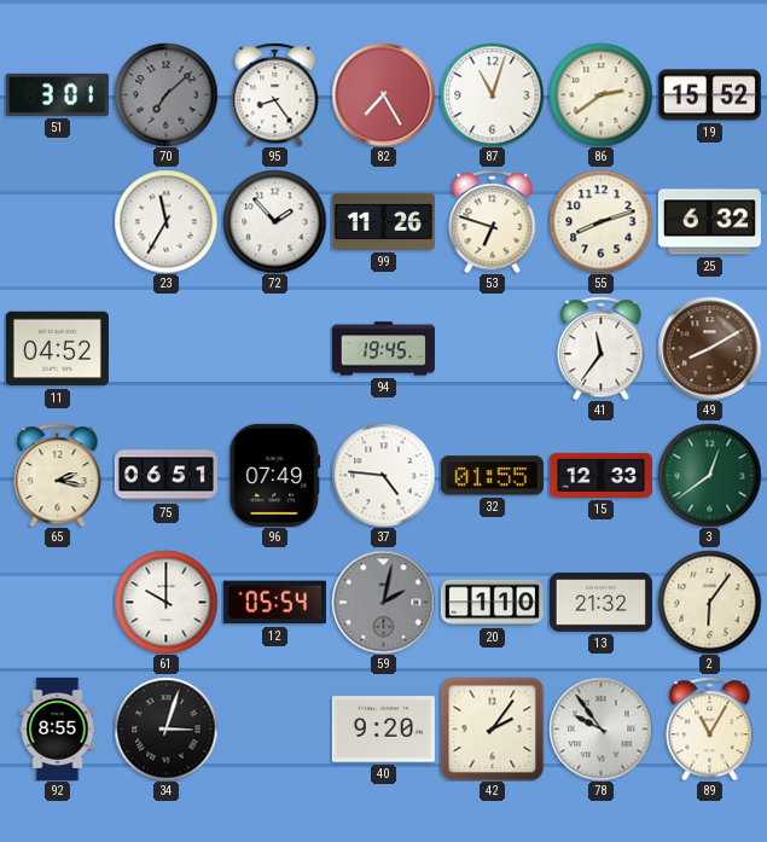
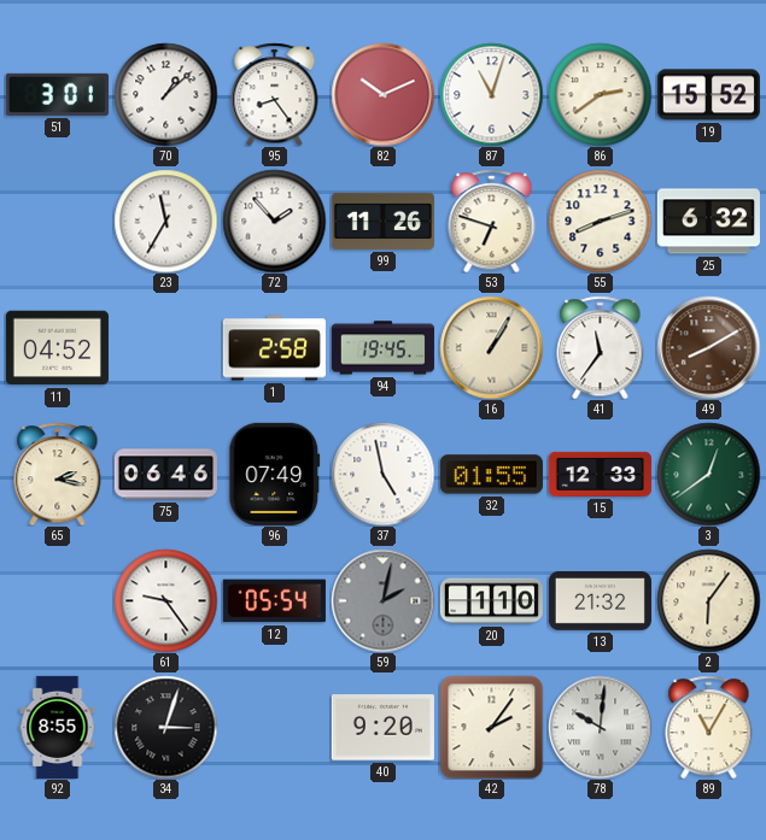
70: 7:08 -> 1:08
70 dial: grey -> white
82: 7:25 -> 10:11
1: none -> 2:58
16: none -> 1:05
75: 06:51 -> 06:46
37: 4:46 -> 4:58
61: 10:00 -> 9:24
78: 9:54 -> 10:01
